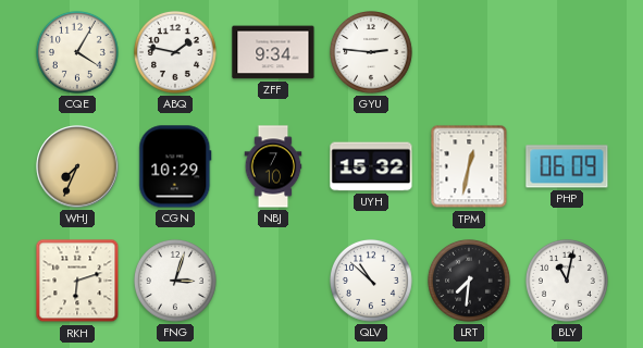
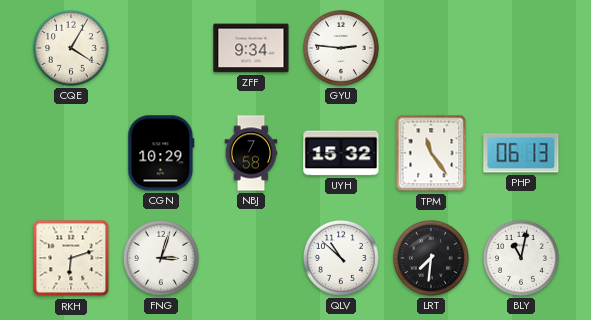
ABQ: 1:47 -> none
WHJ: 7:34 -> none
NBJ: 7:10 -> 7:58
TPM: 12:32 -> 11:24
PHP: 06:09 -> 06:13
